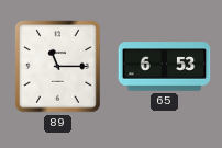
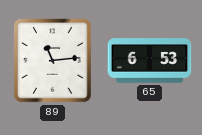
89: 11:15 -> 11:14
